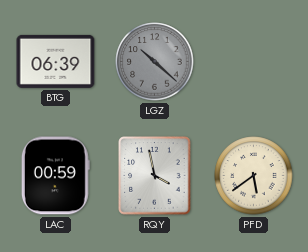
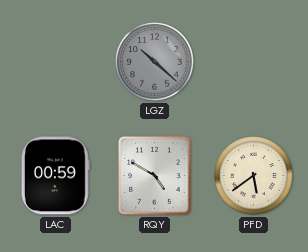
BTG: 06:39 -> none
RQY: 3:58 -> 4:50
